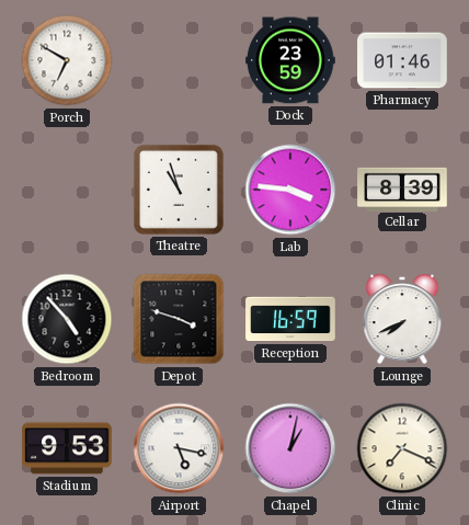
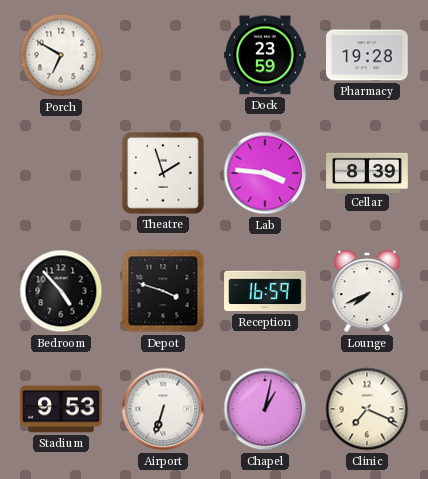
Pharmacy: 01:46 -> 19:28
Theatre: 10:57 -> 1:57
Airport: 5:17 -> 6:33
